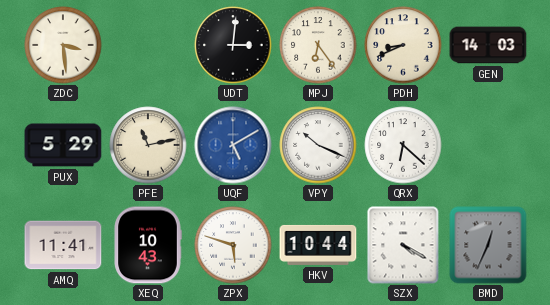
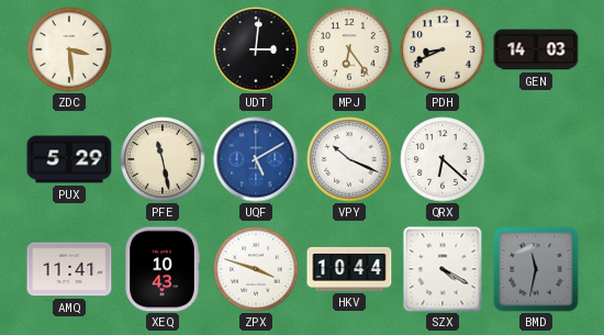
PFE: 11:13 -> 11:28
ZPX: 5:48 -> 3:48
BMD: 12:34 -> 11:32
